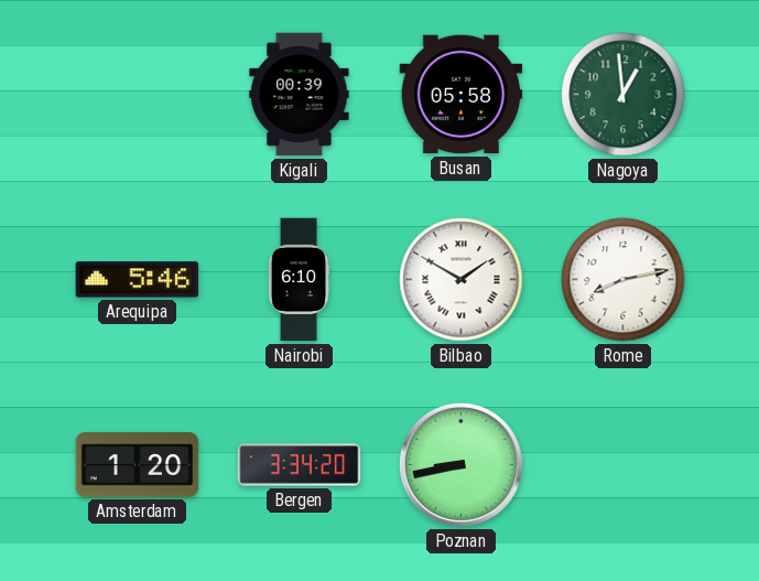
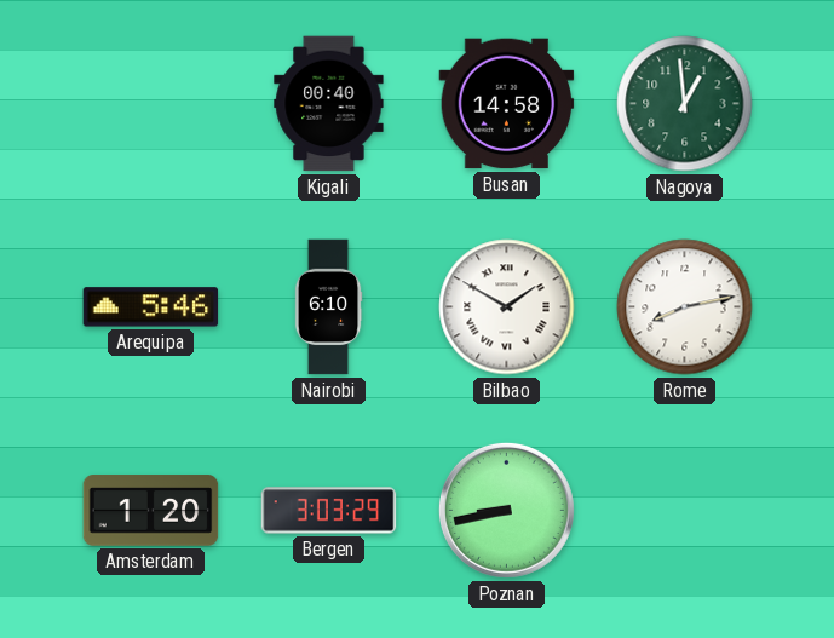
Kigali: 00:39 -> 00:40
Busan: 05:58 -> 14:58
Bergen: 3:34 -> 3:03
